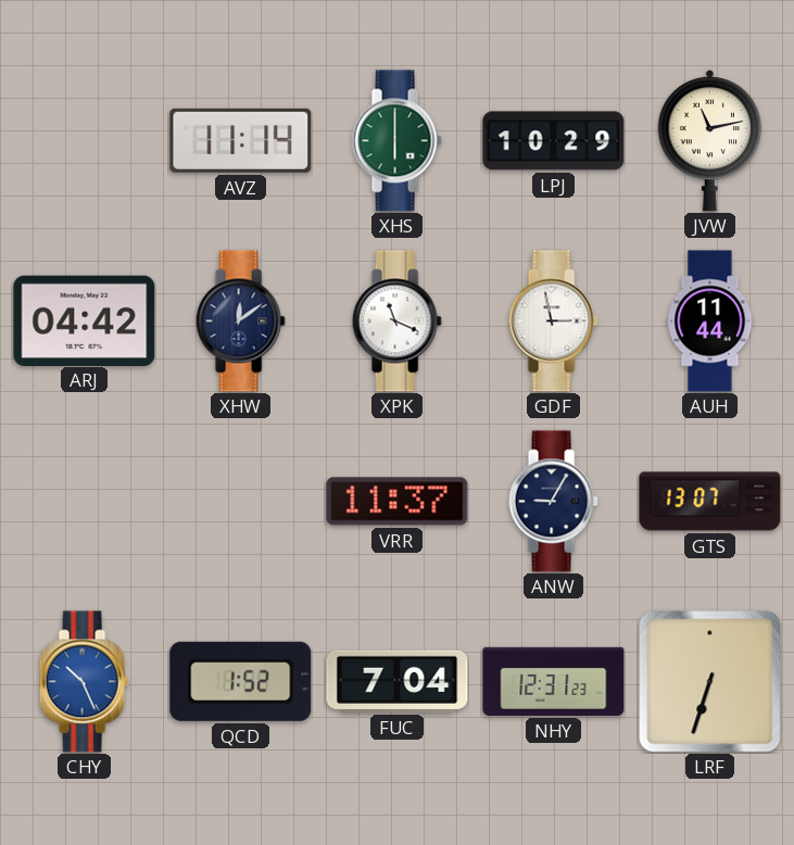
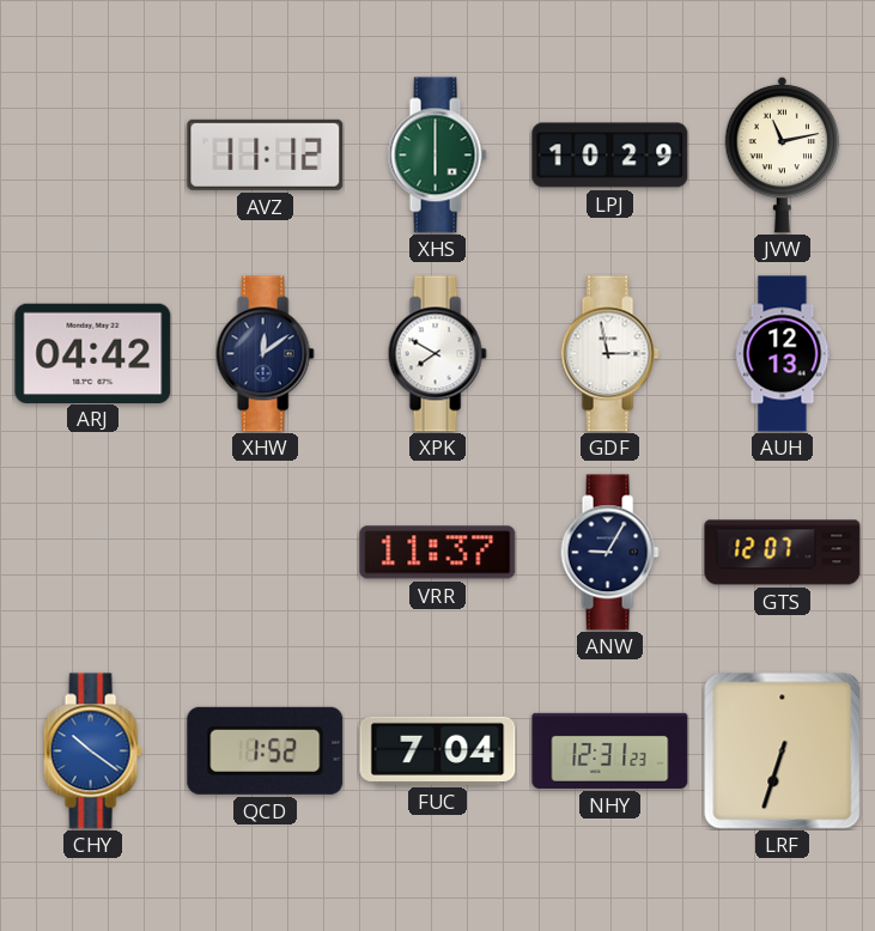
AVZ: 11:14 -> 11:12
XPK: 11:19 -> 7:50
AUH: 11:44 -> 12:13
GTS: 13:07 -> 12:07
CHY: 10:26 -> 10:21
